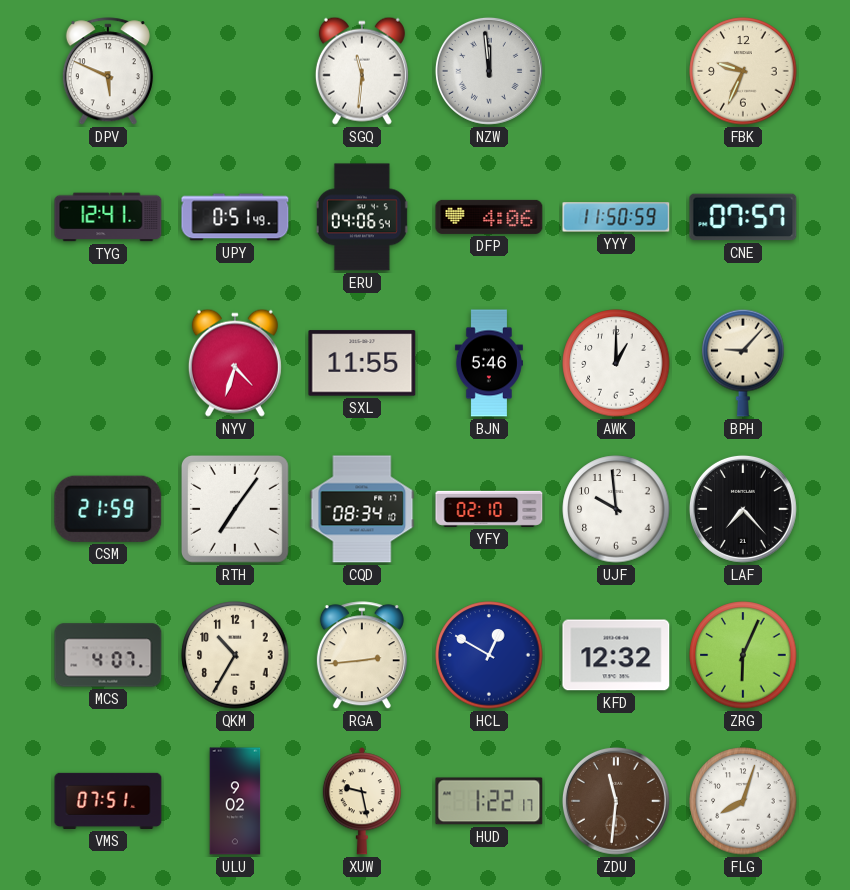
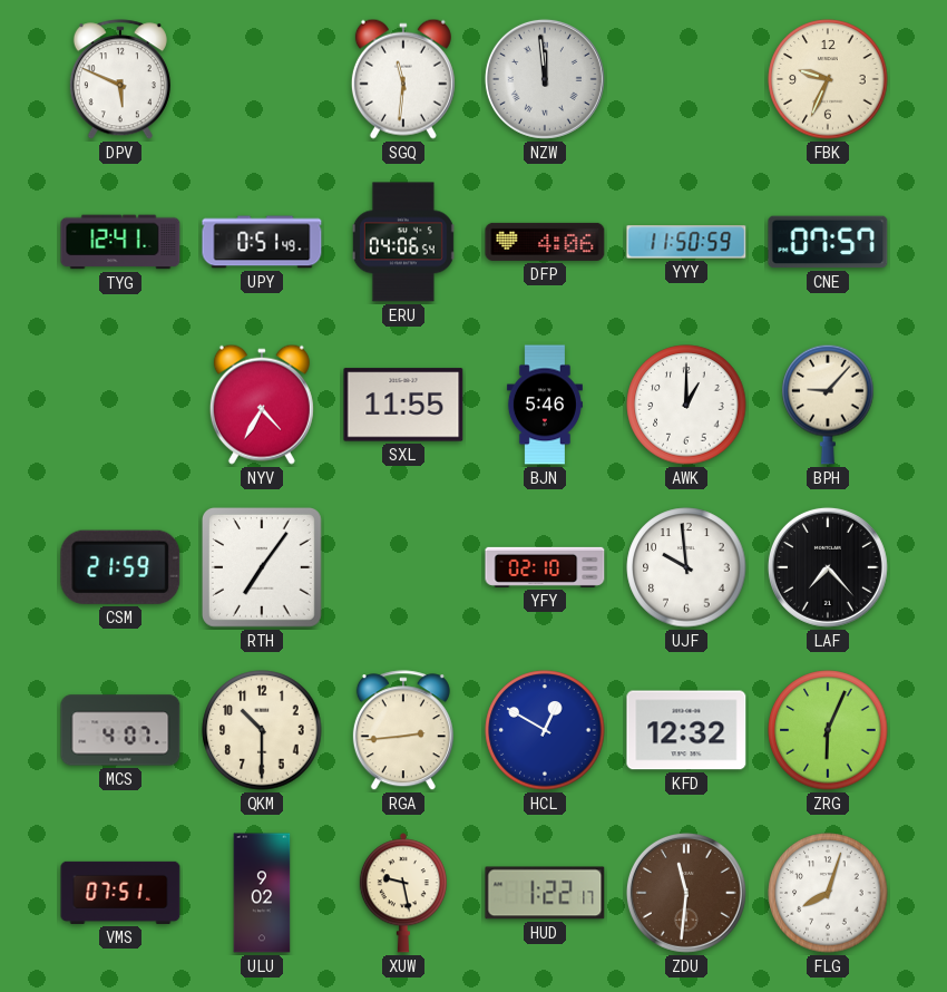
NYV: 4:33 -> 4:35
CQD: 08:34 -> none
QKM: 10:35 -> 10:30
